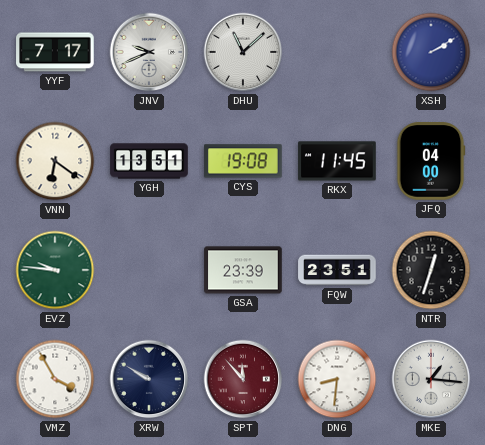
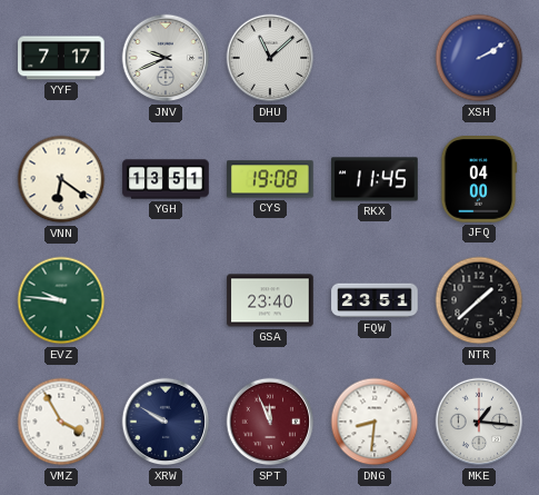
GSA: 23:39 -> 23:40
NTR: 12:33 -> 1:38
SPT: 11:53 -> 11:56
